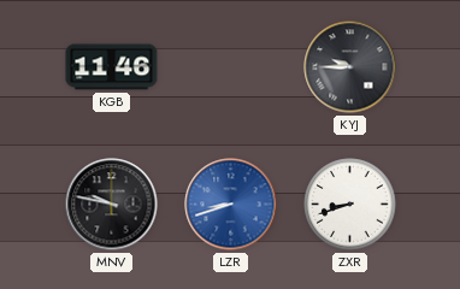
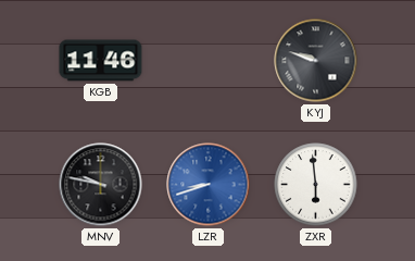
KYJ: 9:45 -> 9:48
ZXR: 8:42 -> 5:59
